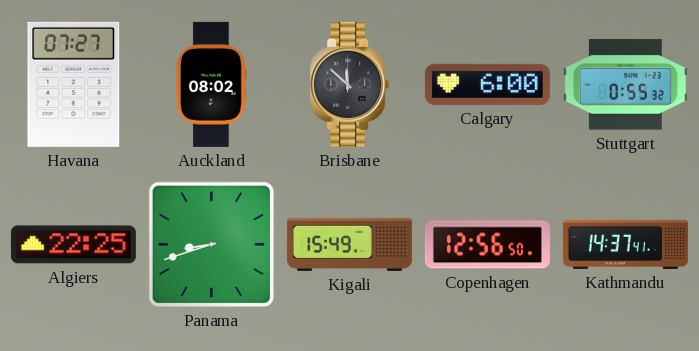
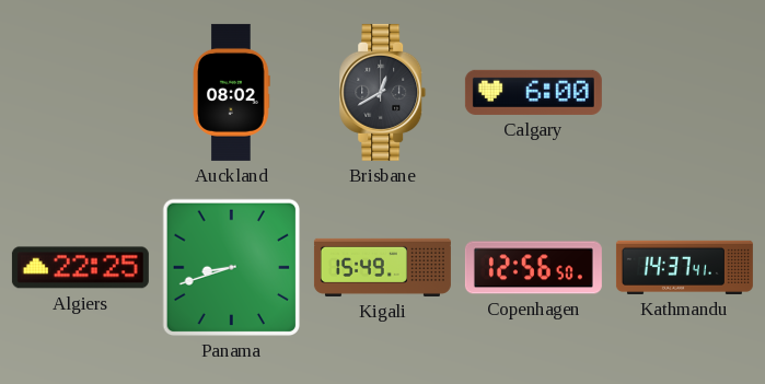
Havana: 07:27 -> none
Brisbane: 11:52 -> 12:40
Stuttgart: 0:55 -> none
